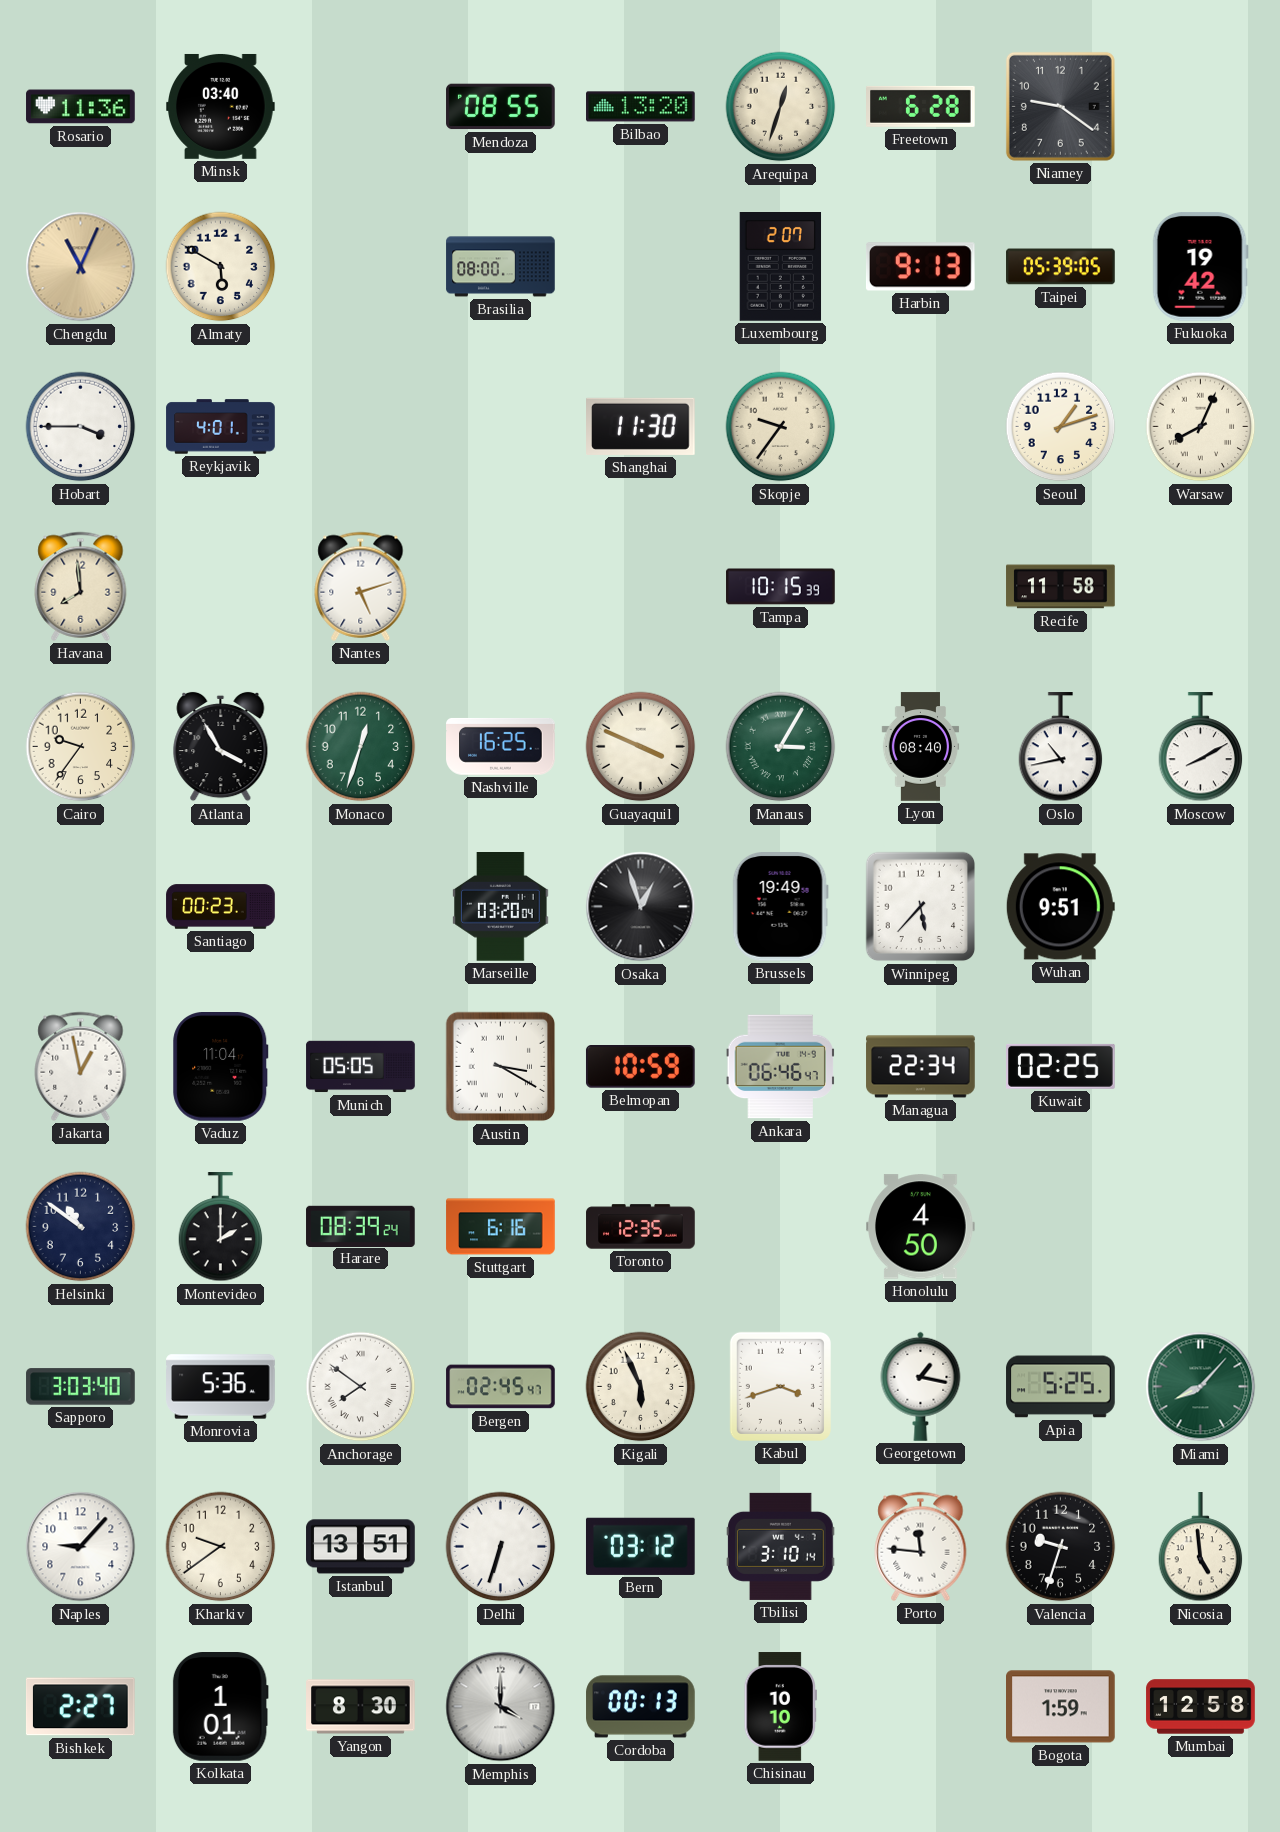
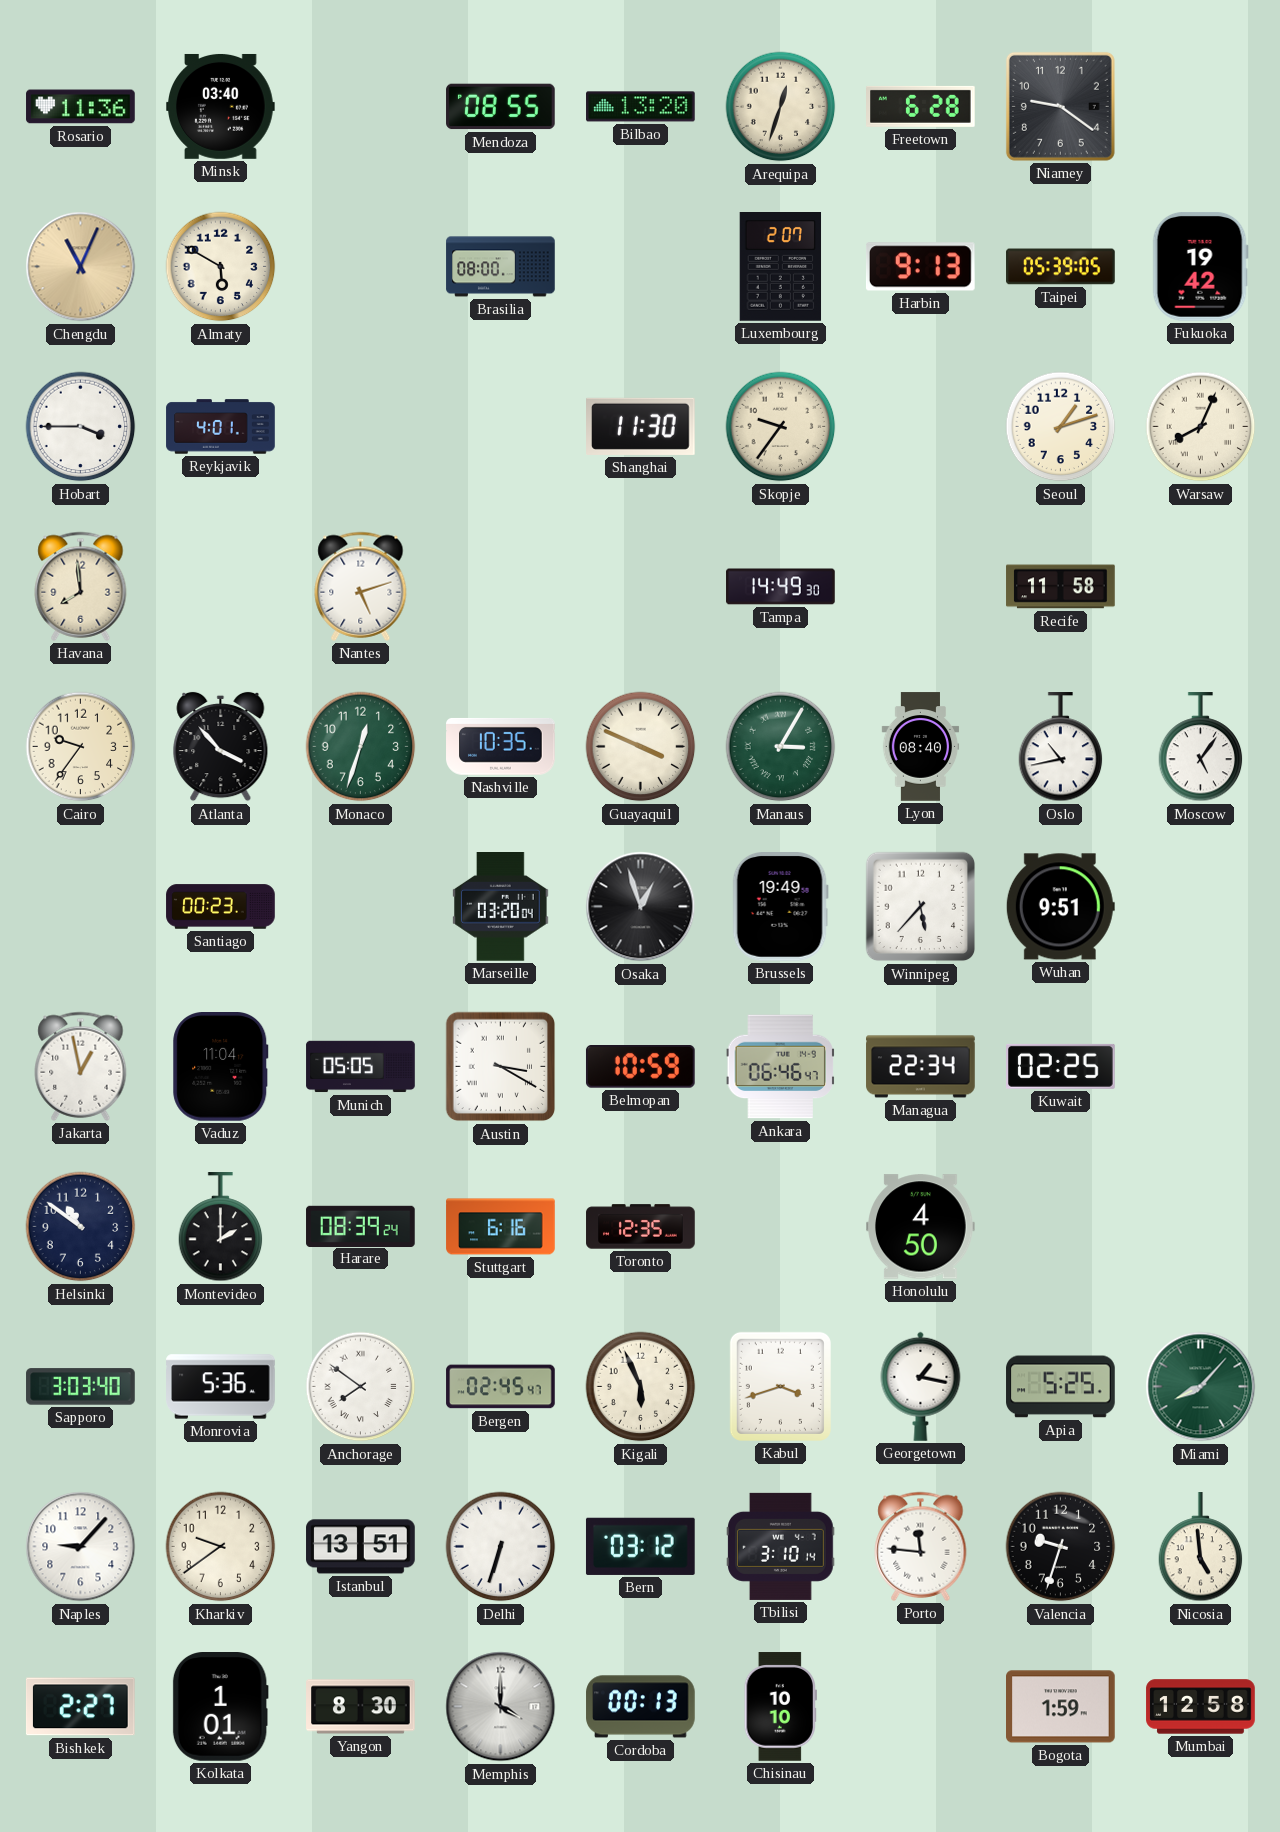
Tampa: 10:15 -> 14:49
Atlanta: 3:55 -> 3:53
Nashville: 16:25 -> 10:35
Moscow: 8:10 -> 5:06
